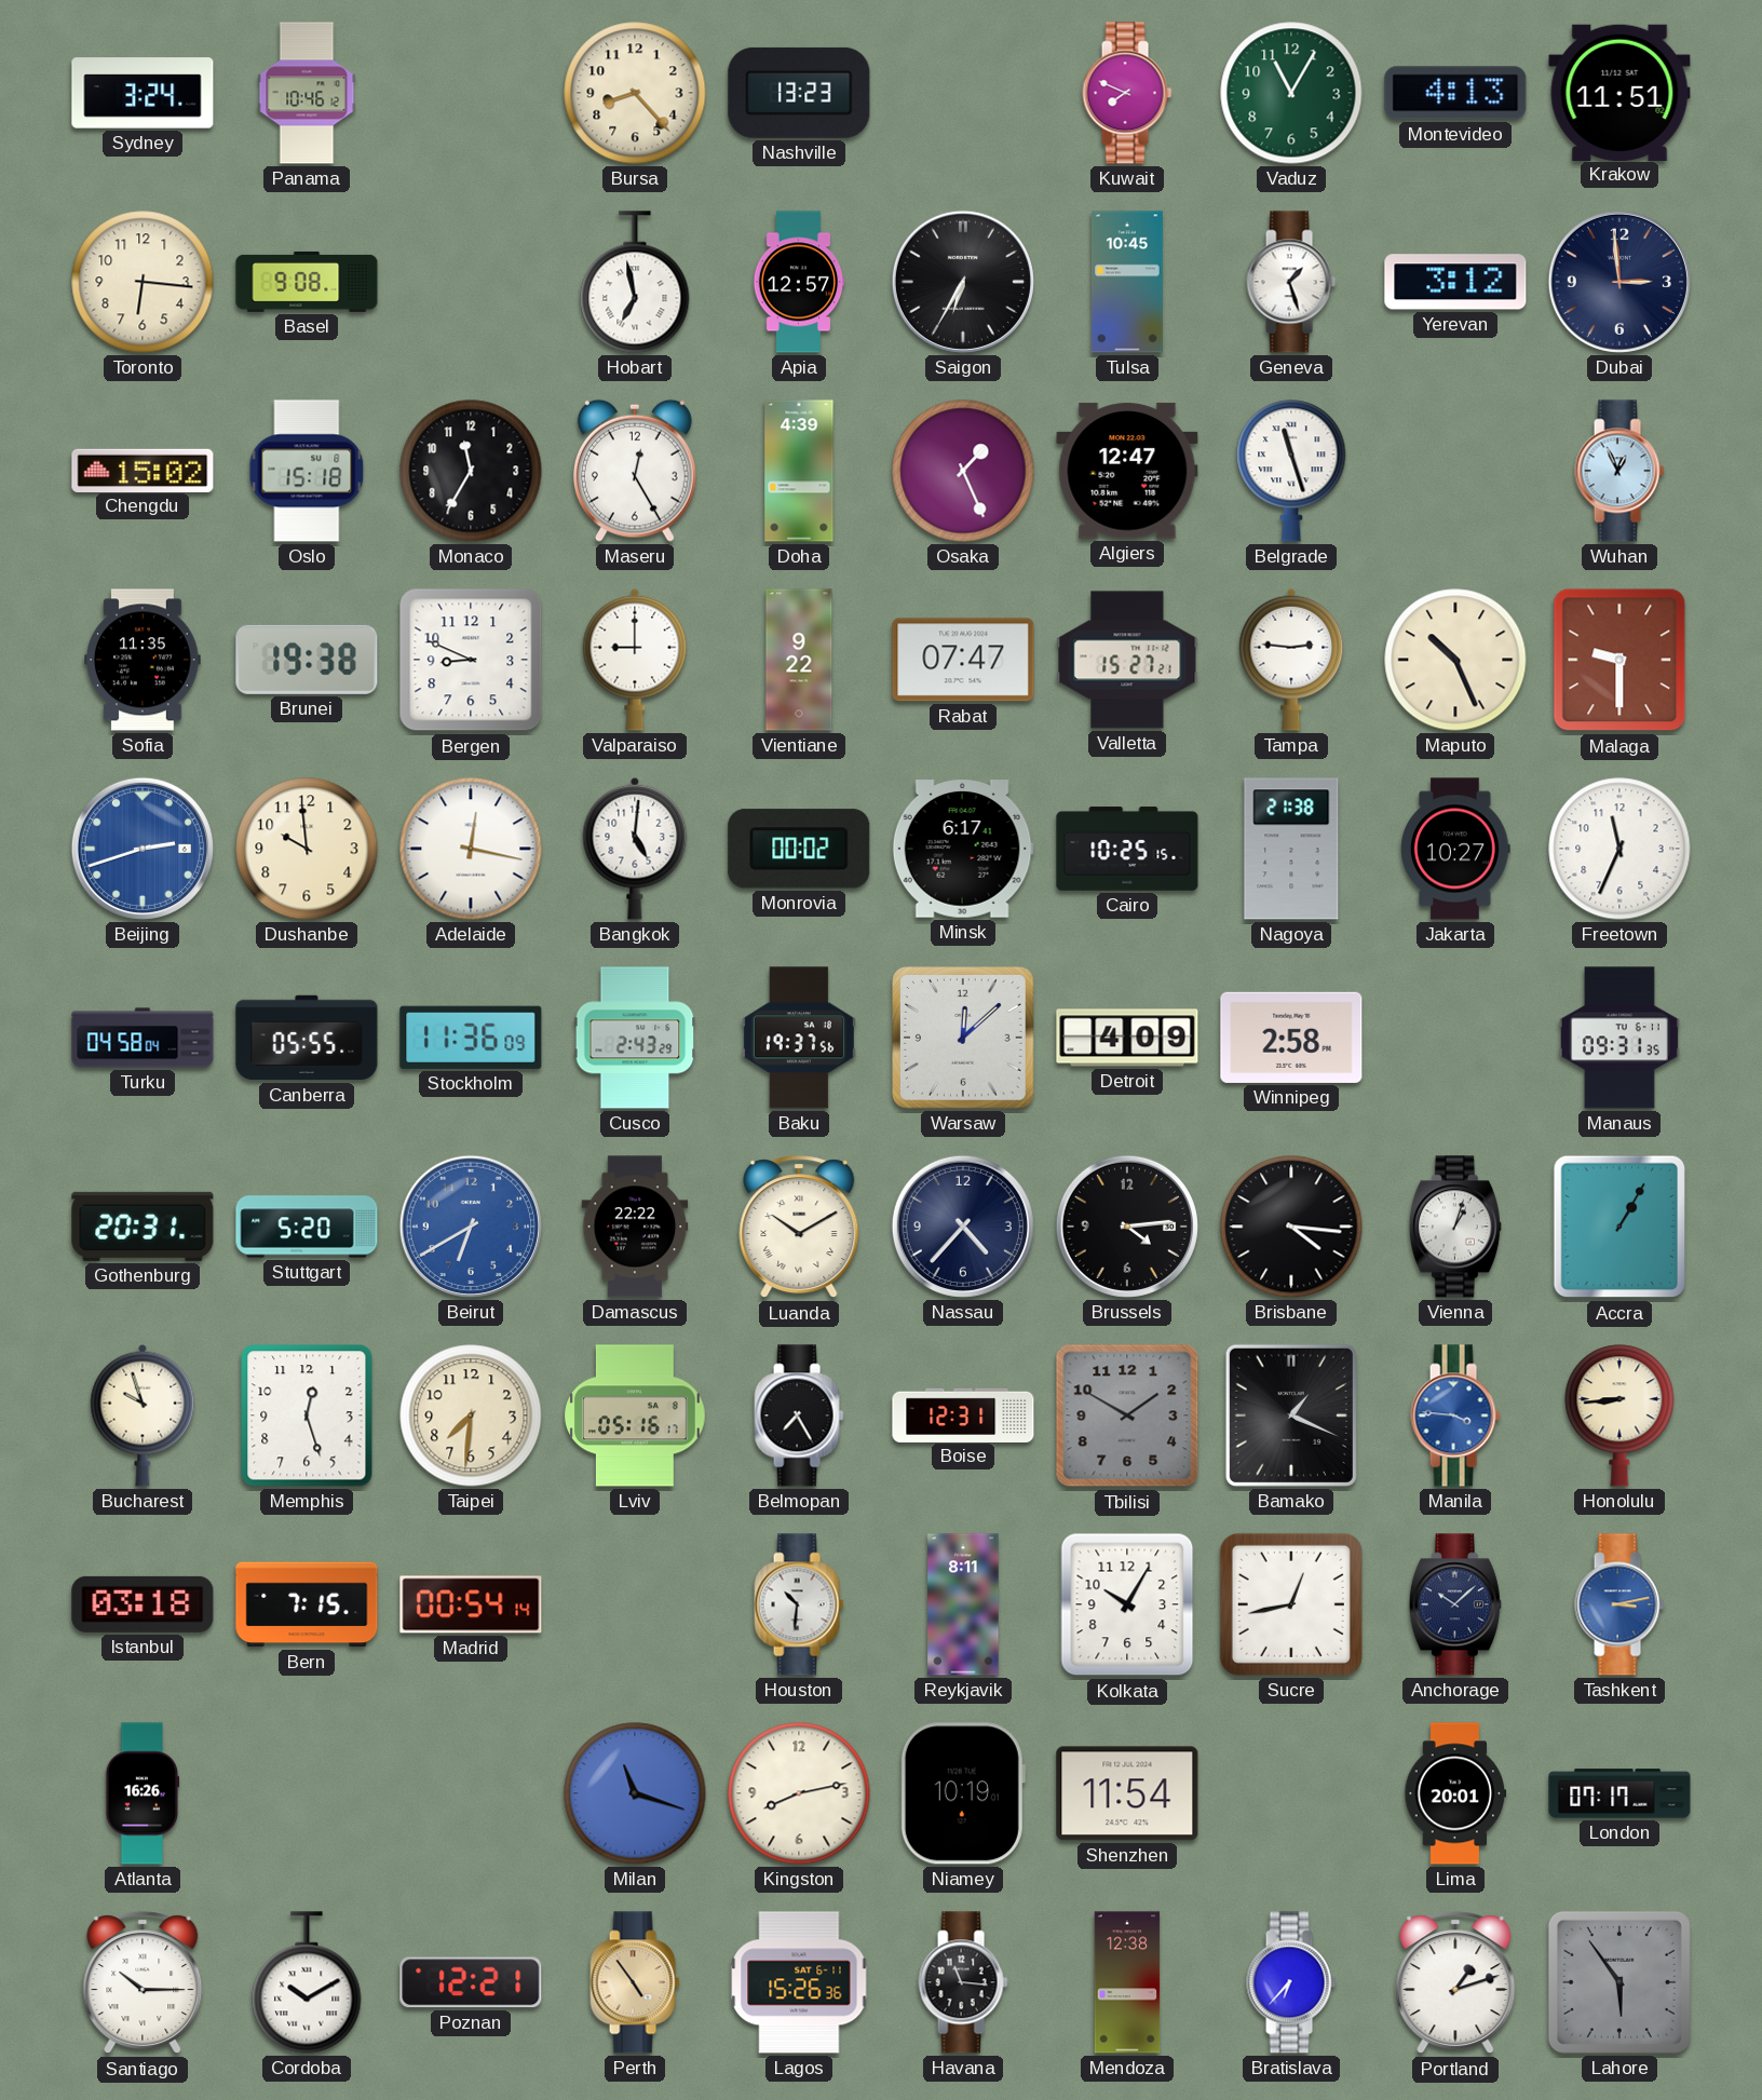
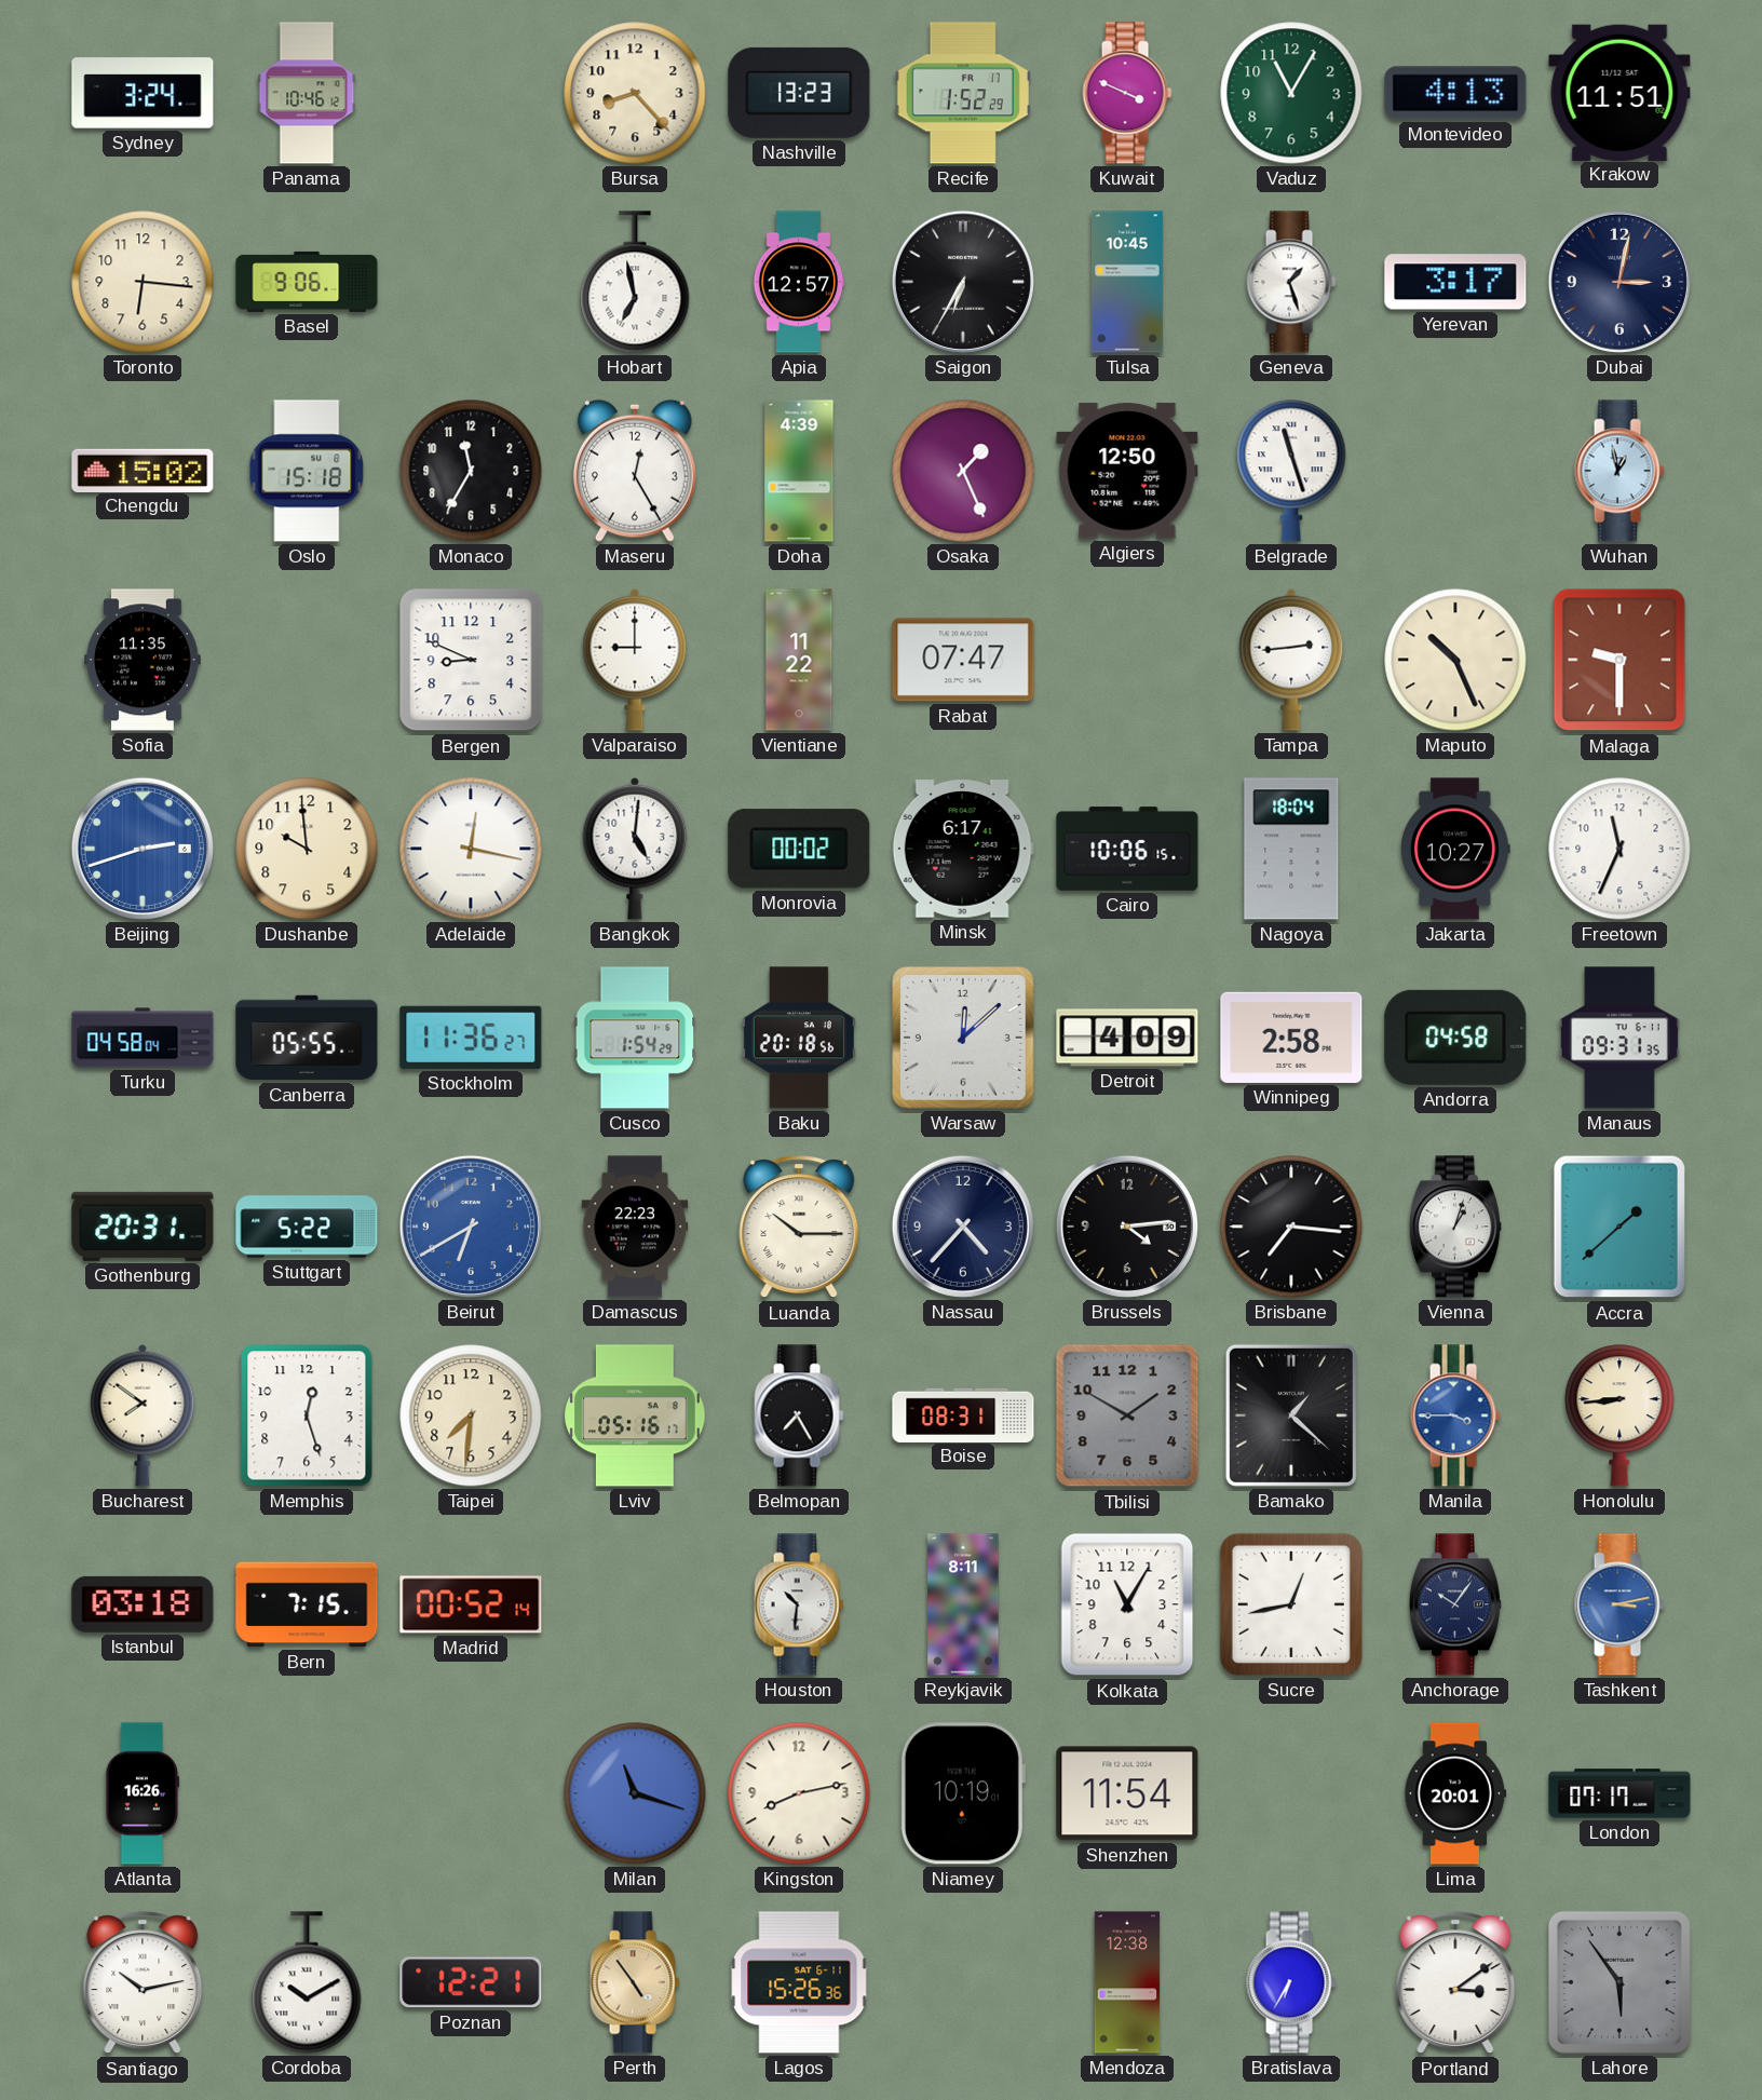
Recife: none -> 1:52
Kuwait: 7:49 -> 3:49
Basel: 9:08 -> 9:06
Yerevan: 3:12 -> 3:17
Dubai: 2:59 -> 3:02
Algiers: 12:47 -> 12:50
Wuhan: 12:56 -> 12:58
Brunei: 19:38 -> none
Vientiane: 9:22 -> 11:22
Valletta: 15:27 -> none
Tampa: 2:46 -> 2:44
Cairo: 10:25 -> 10:06
Nagoya: 21:38 -> 18:04
Stockholm: 11:36:09 -> 11:36:27
Cusco: 2:43 -> 1:54
Baku: 19:37 -> 20:18
Andorra: none -> 04:58
Stuttgart: 5:20 -> 5:22
Damascus: 22:22 -> 22:23
Luanda: 10:10 -> 10:15
Brisbane: 4:16 -> 7:16
Accra: 1:05 -> 1:38
Bucharest: 9:57 -> 7:51
Boise: 12:31 -> 08:31
Bamako: 1:19 -> 1:22
Manila: 3:46 -> 3:45
Madrid: 00:54 -> 00:52
Kolkata: 10:05 -> 11:05
Anchorage: 10:08 -> 10:06
Santiago: 10:15 -> 10:13
Havana: 11:16 -> none
Bratislava: 6:37 -> 6:35
Portland: 1:12 -> 3:09
